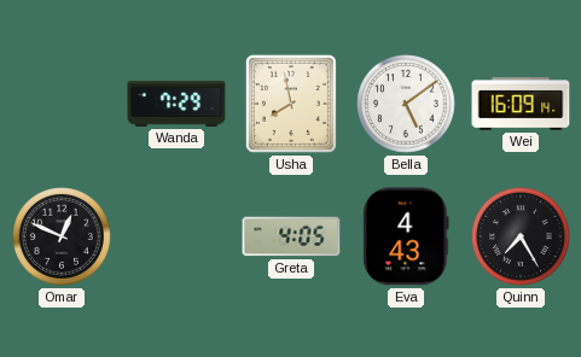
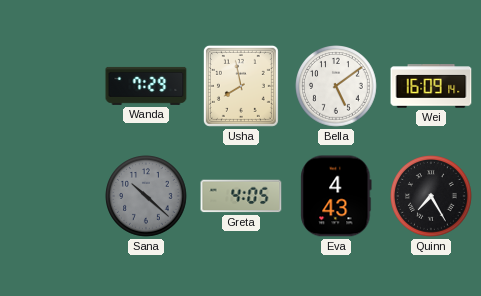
Omar: 12:49 -> none
Sana: none -> 10:22
